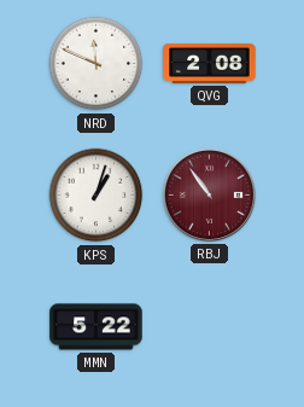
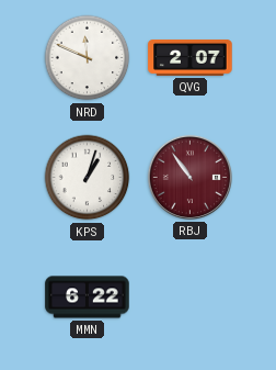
QVG: 2:08 -> 2:07
MMN: 5:22 -> 6:22
